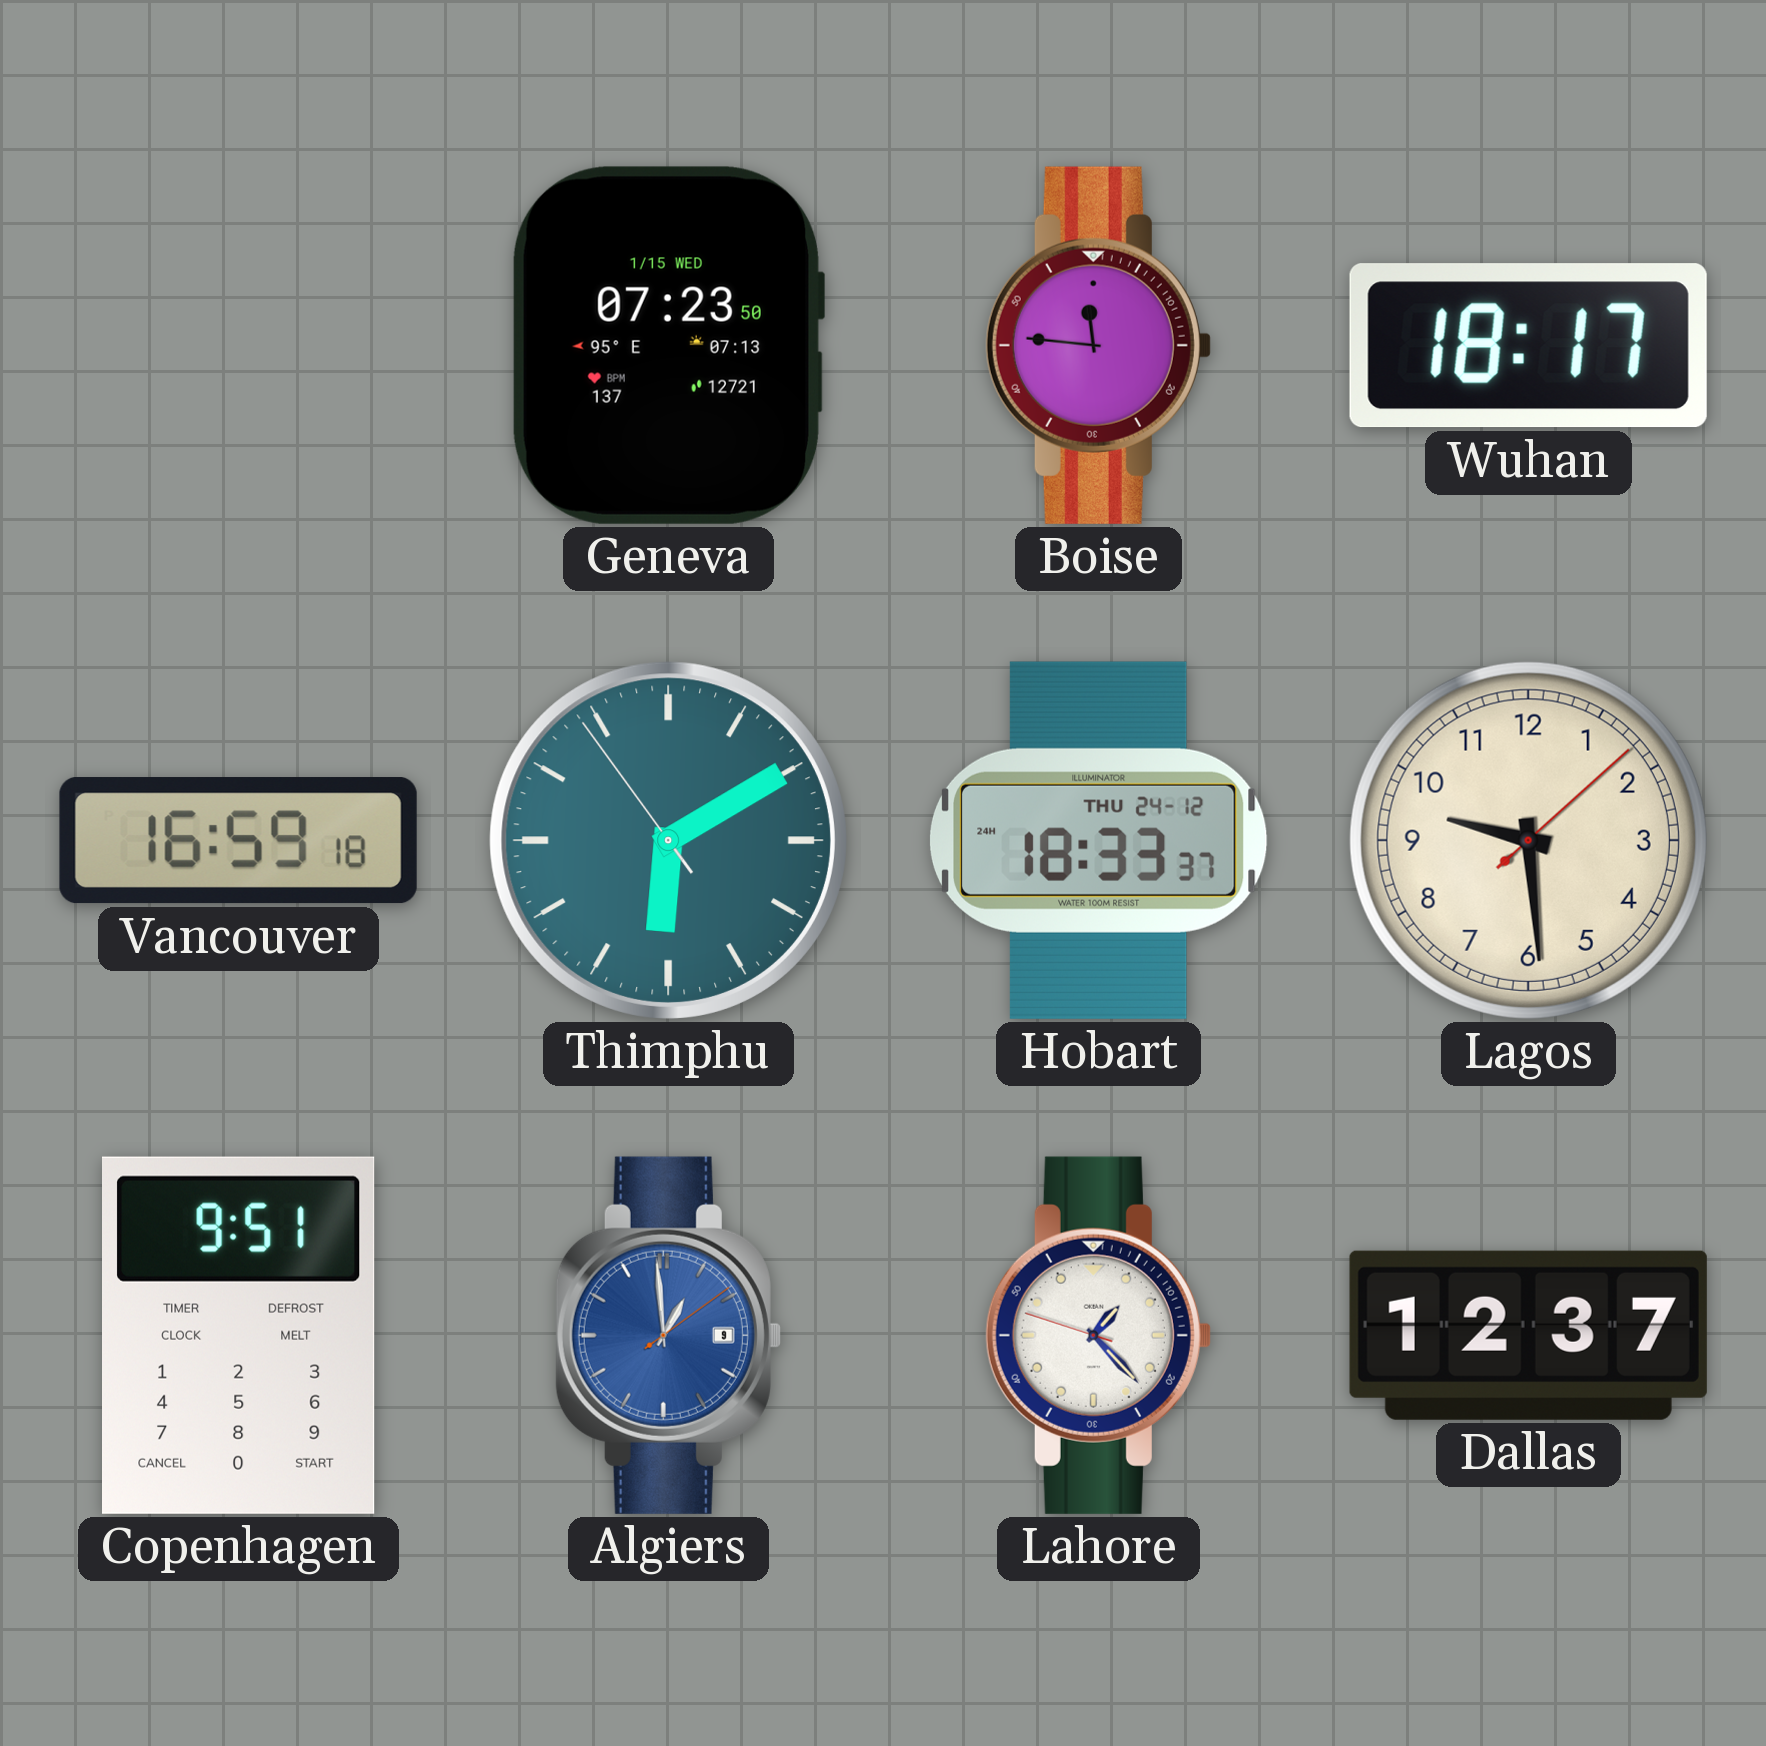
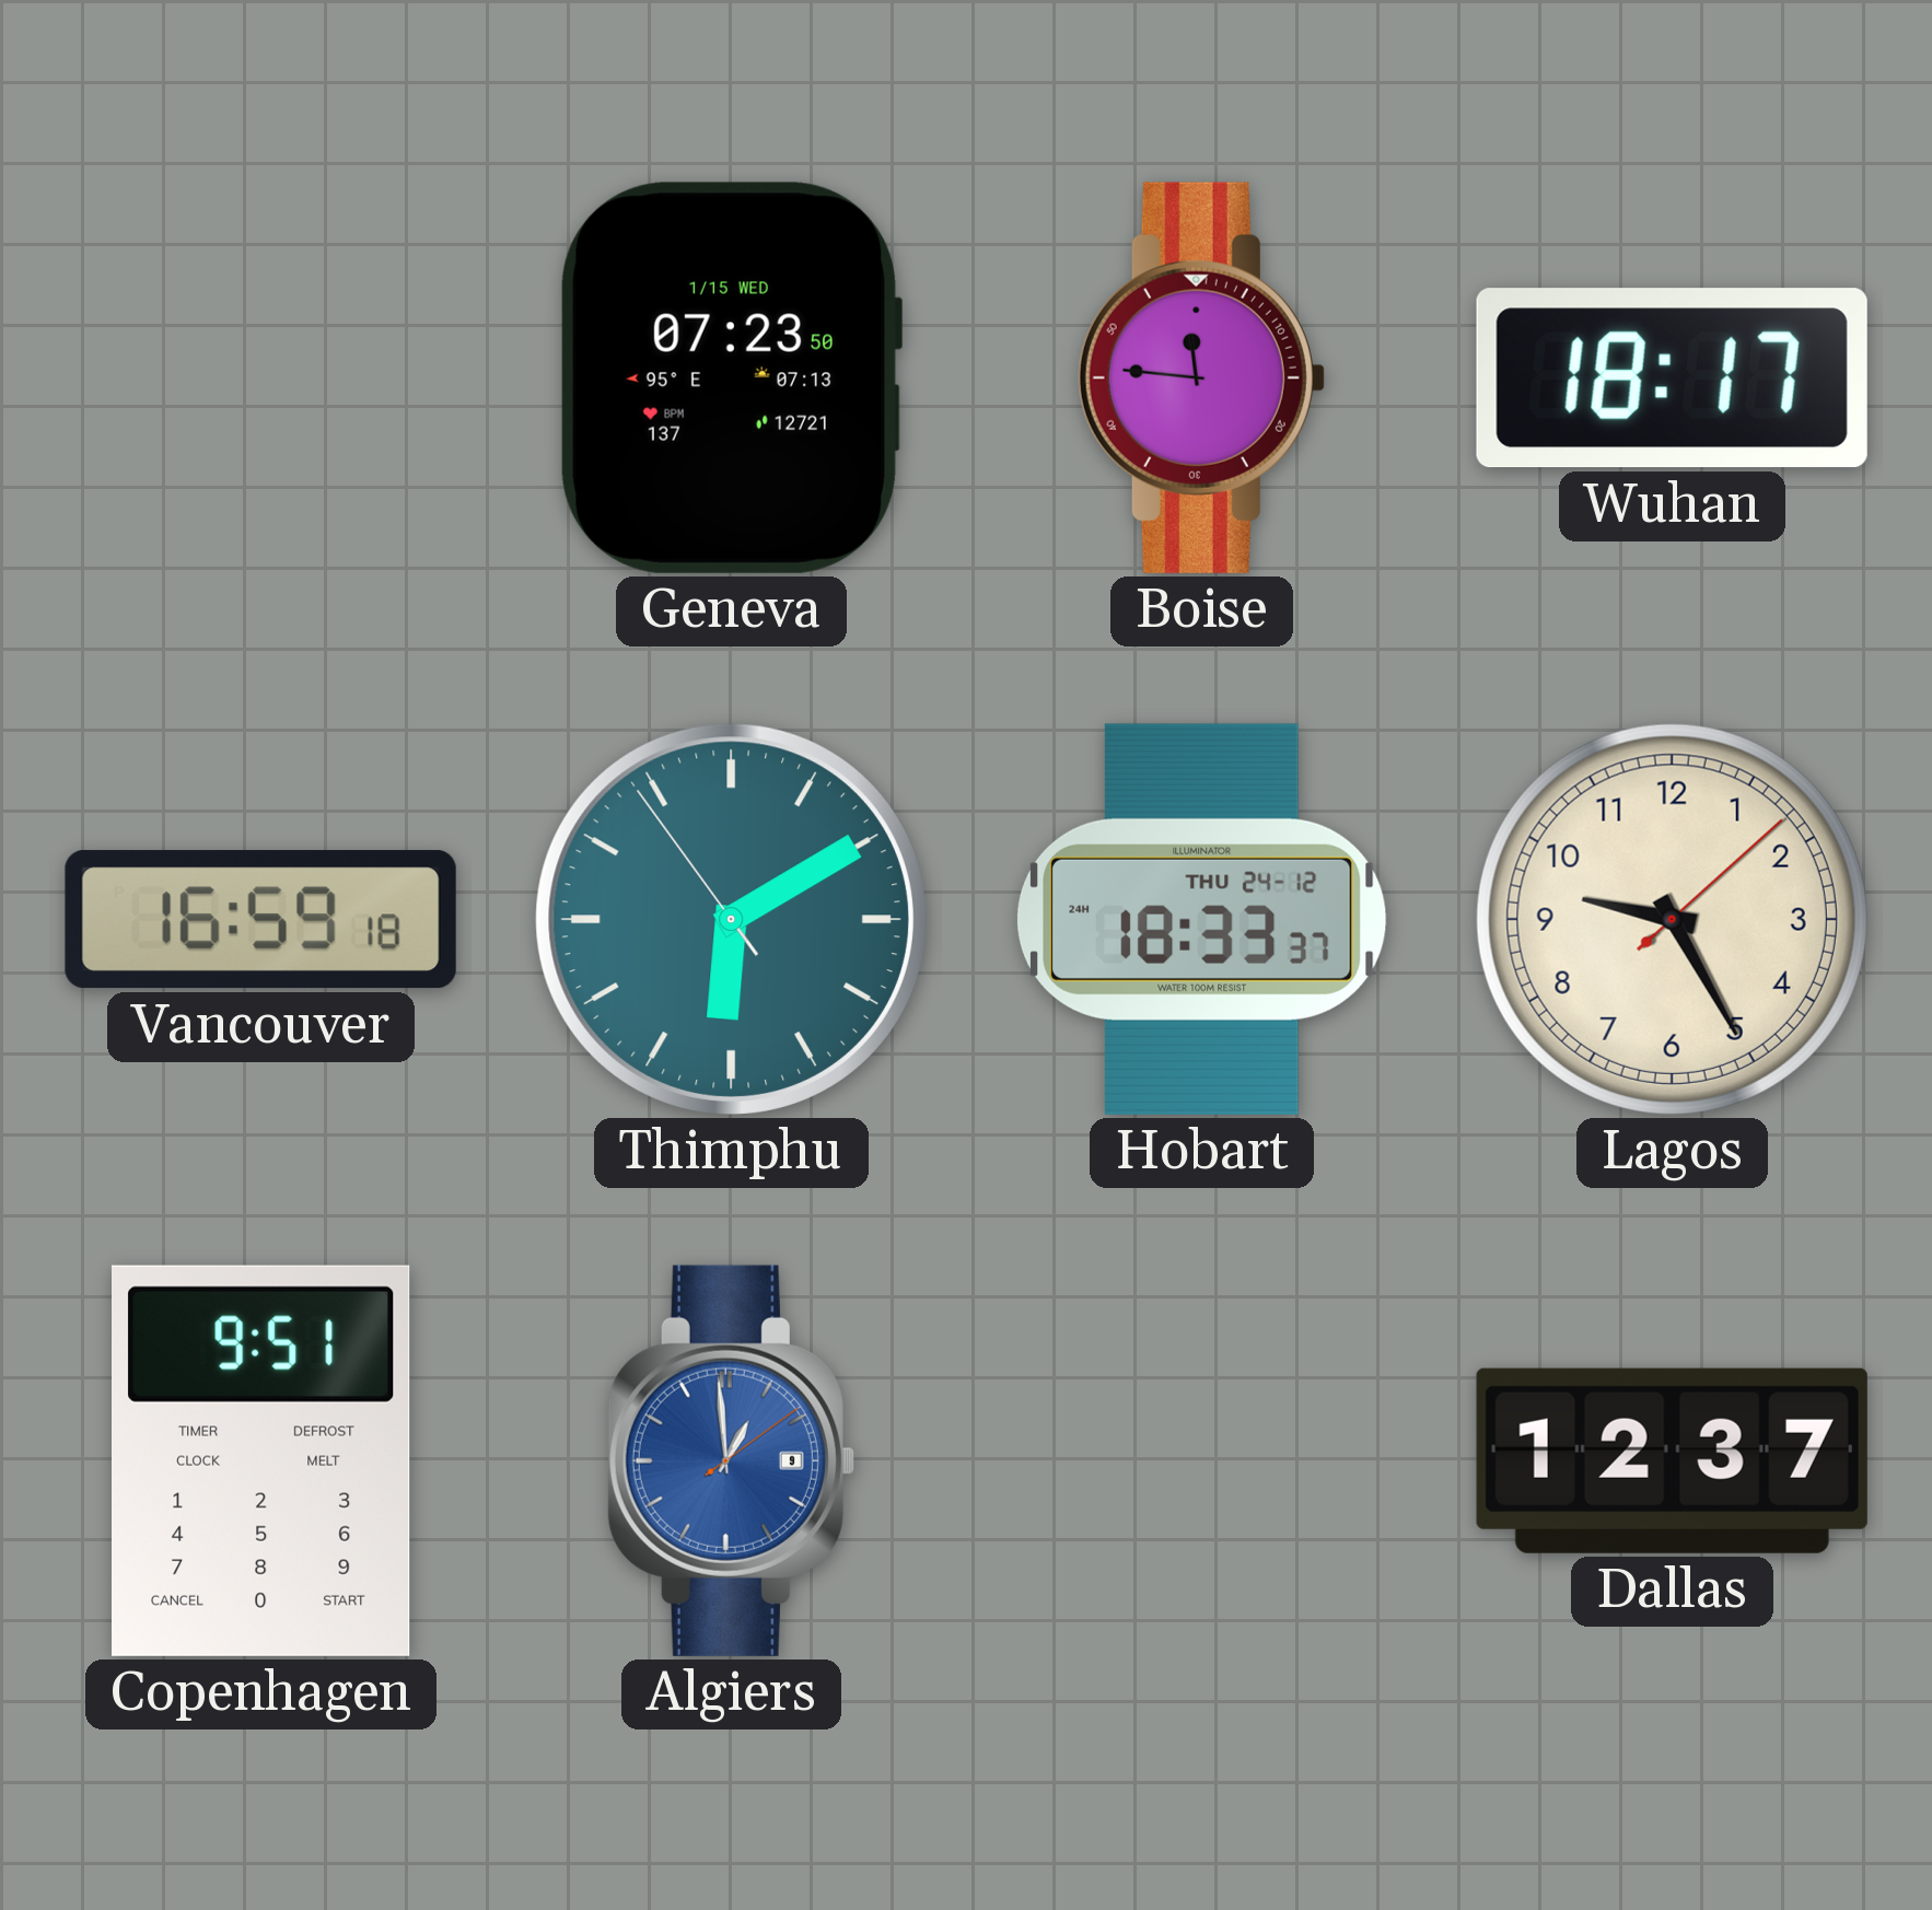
Lagos: 9:29 -> 9:25
Lahore: 1:22 -> none
